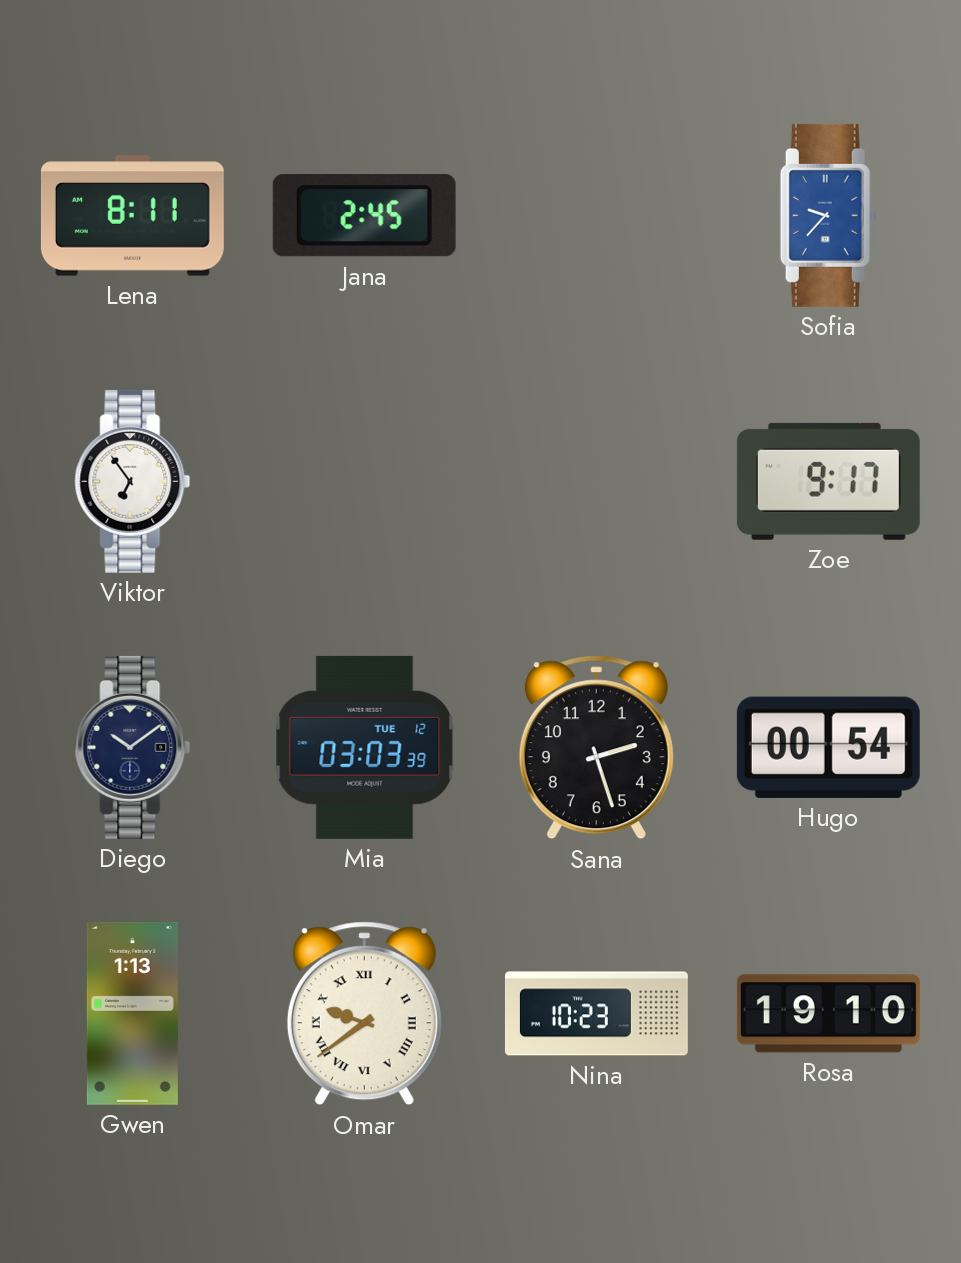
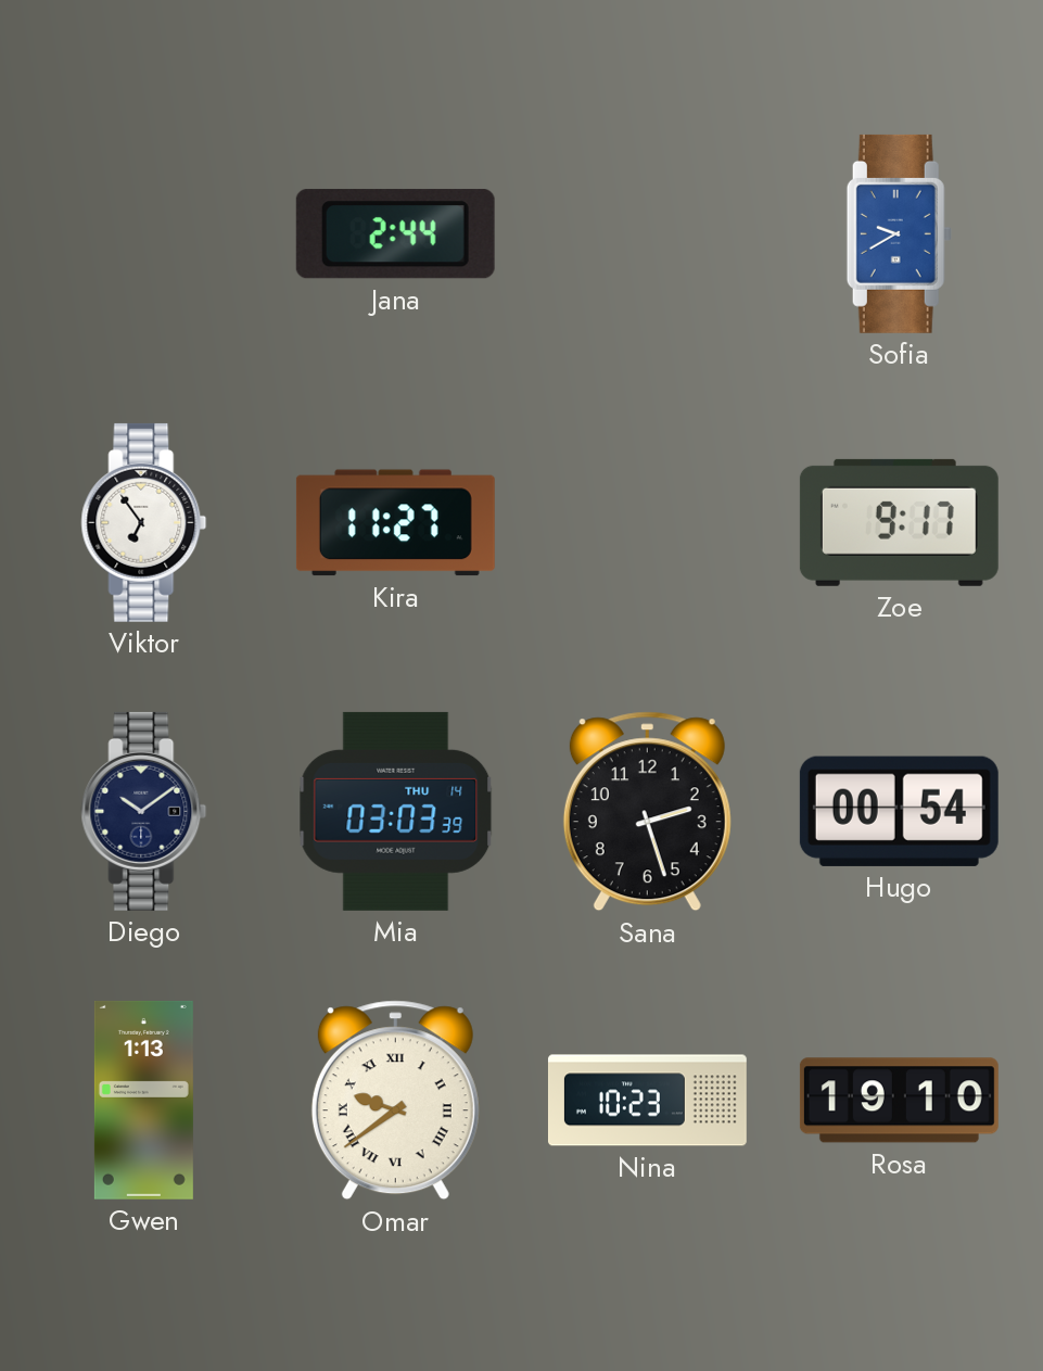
Lena: 8:11 -> none
Jana: 2:45 -> 2:44
Sofia: 9:37 -> 9:40
Kira: none -> 11:27
Mia date: TUE 12 -> THU 14
